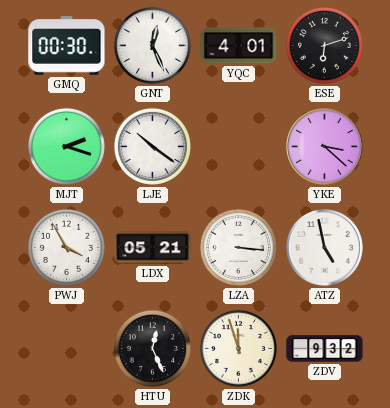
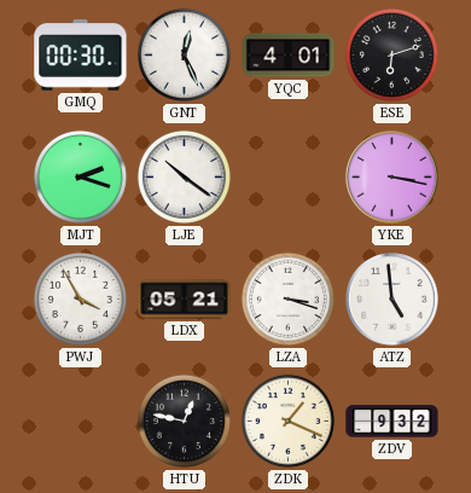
YKE: 3:22 -> 3:17
LZA: 3:16 -> 3:18
ATZ: 4:58 -> 4:59
HTU: 12:26 -> 12:47
ZDK: 11:57 -> 1:19
